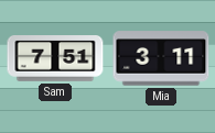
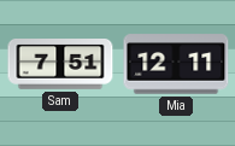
Mia: 3:11 -> 12:11
